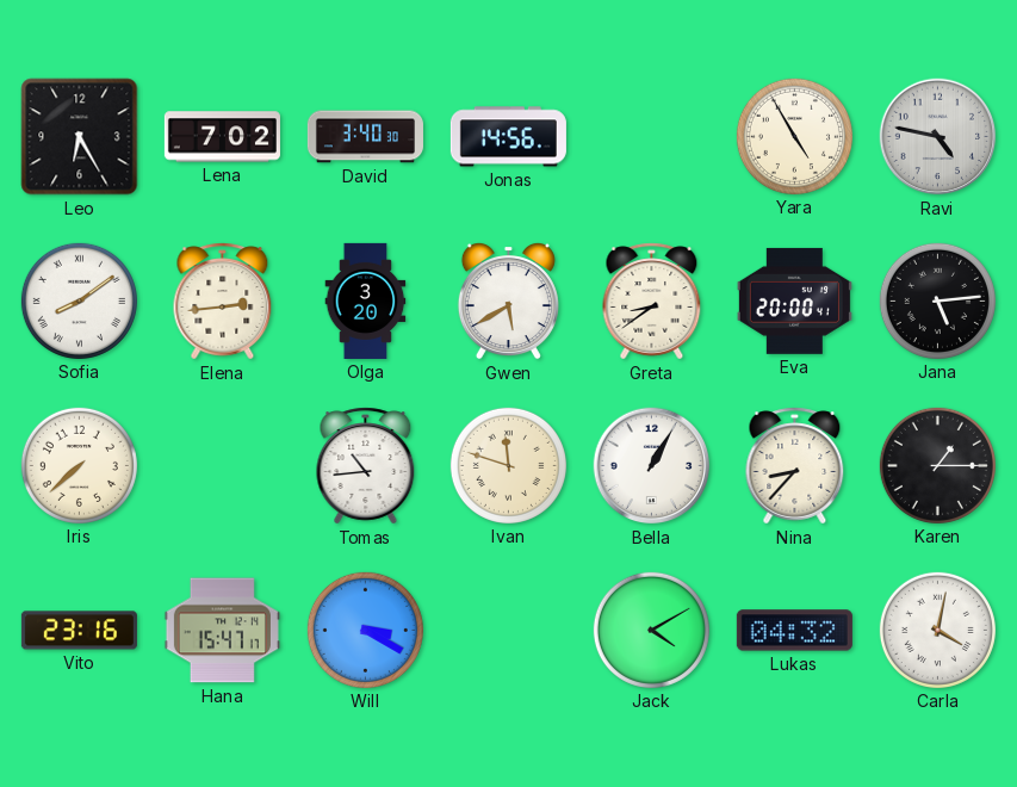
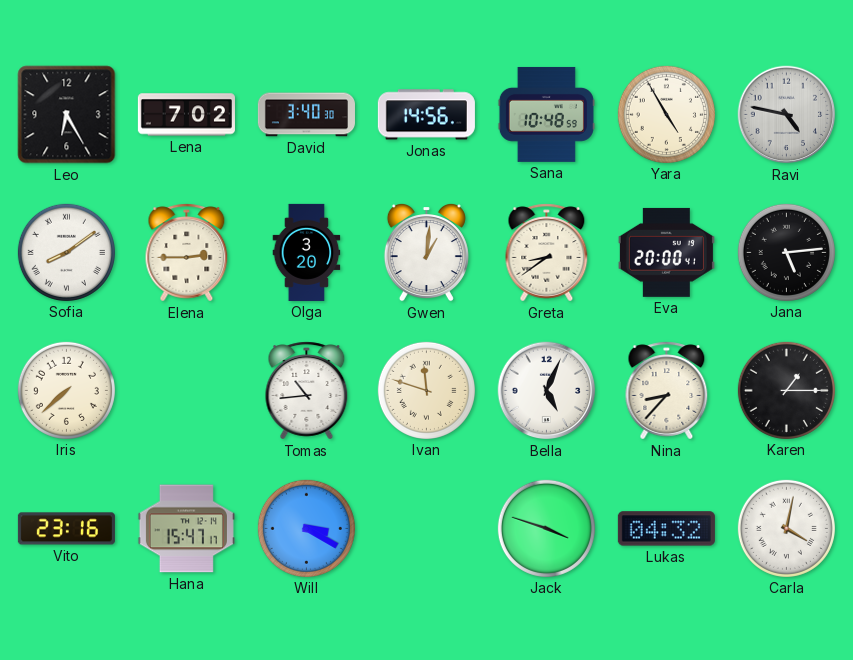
Sana: none -> 10:48
Elena: 2:44 -> 2:45
Gwen: 5:40 -> 1:01
Bella: 1:05 -> 5:04
Jack: 4:10 -> 3:48
